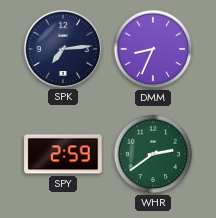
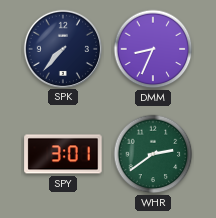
SPK: 7:14 -> 7:37
SPY: 2:59 -> 3:01
